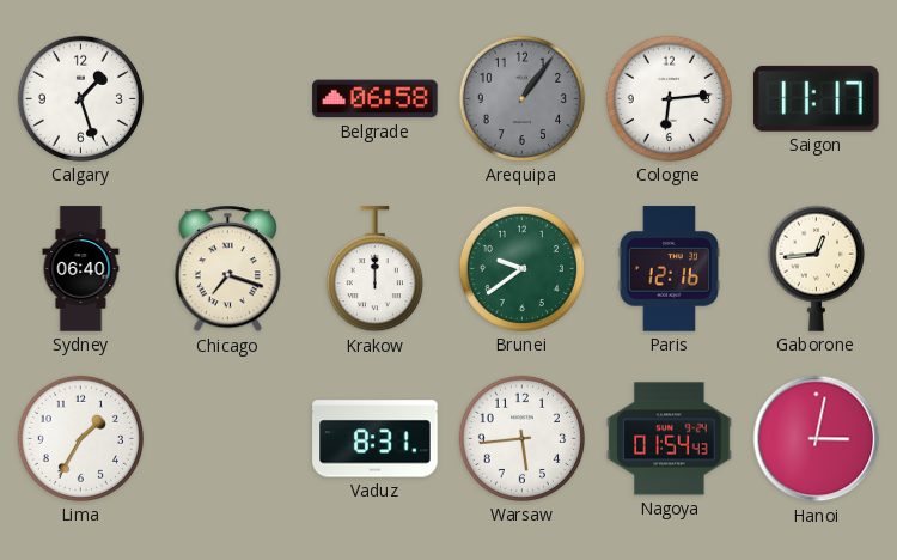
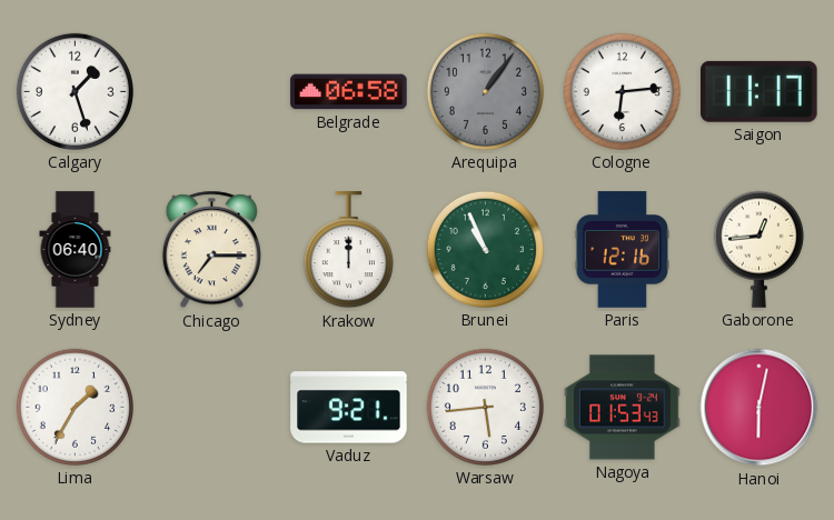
Chicago: 7:18 -> 7:15
Brunei: 9:39 -> 10:56
Vaduz: 8:31 -> 9:21
Nagoya: 01:54 -> 01:53
Hanoi: 3:02 -> 6:02
